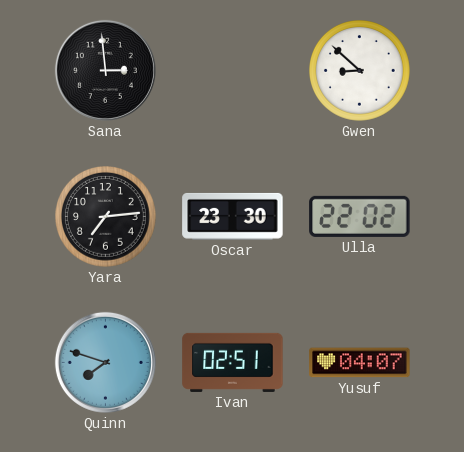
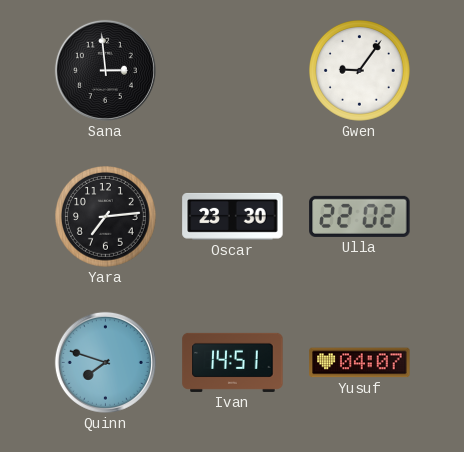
Gwen: 8:52 -> 9:06
Ivan: 02:51 -> 14:51
